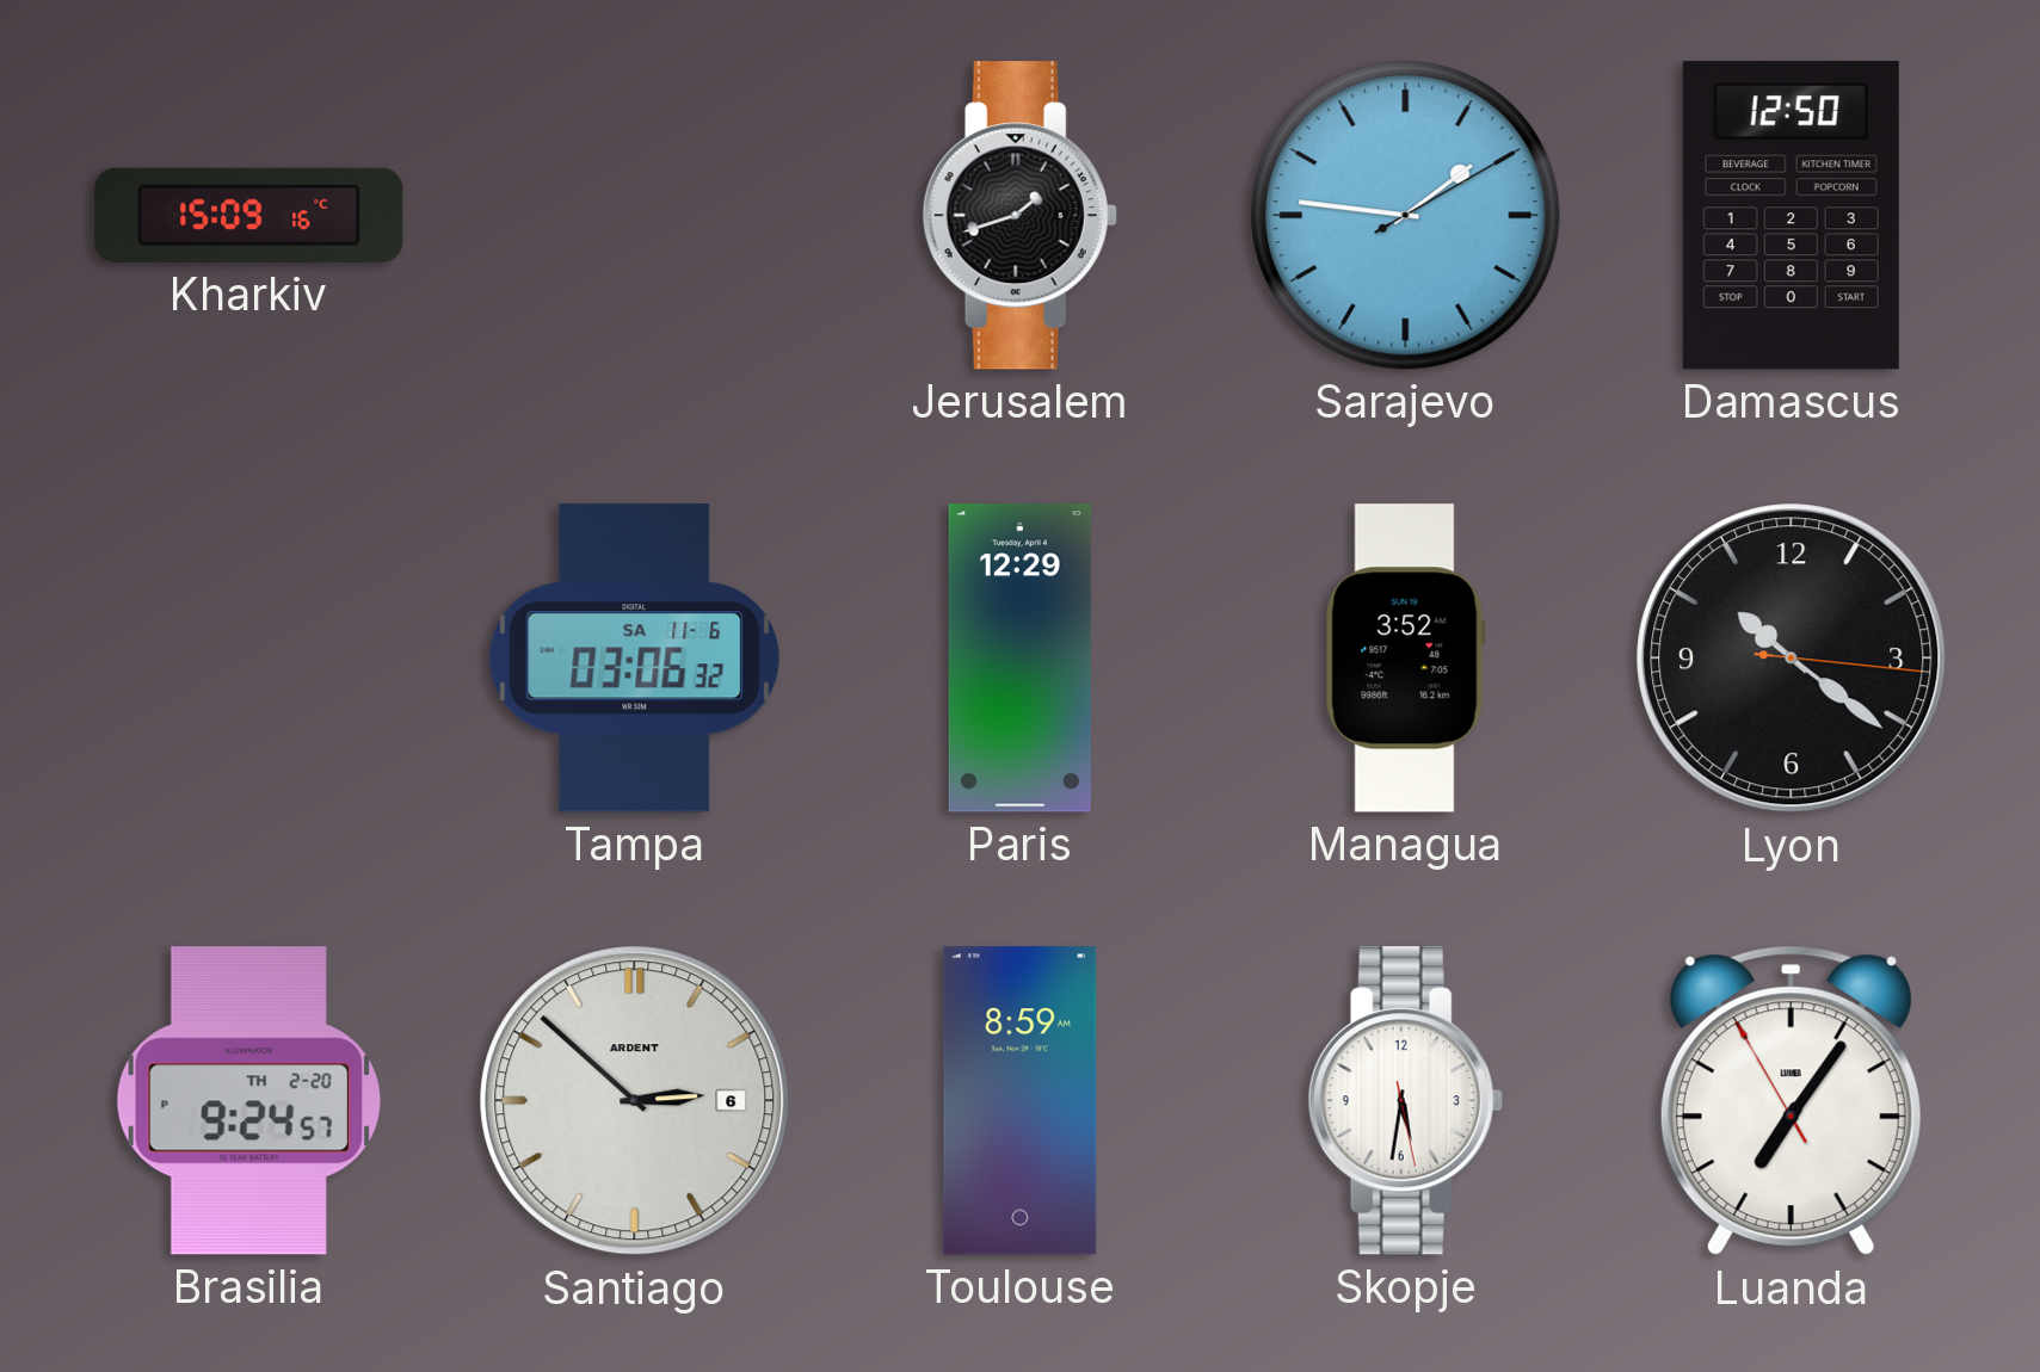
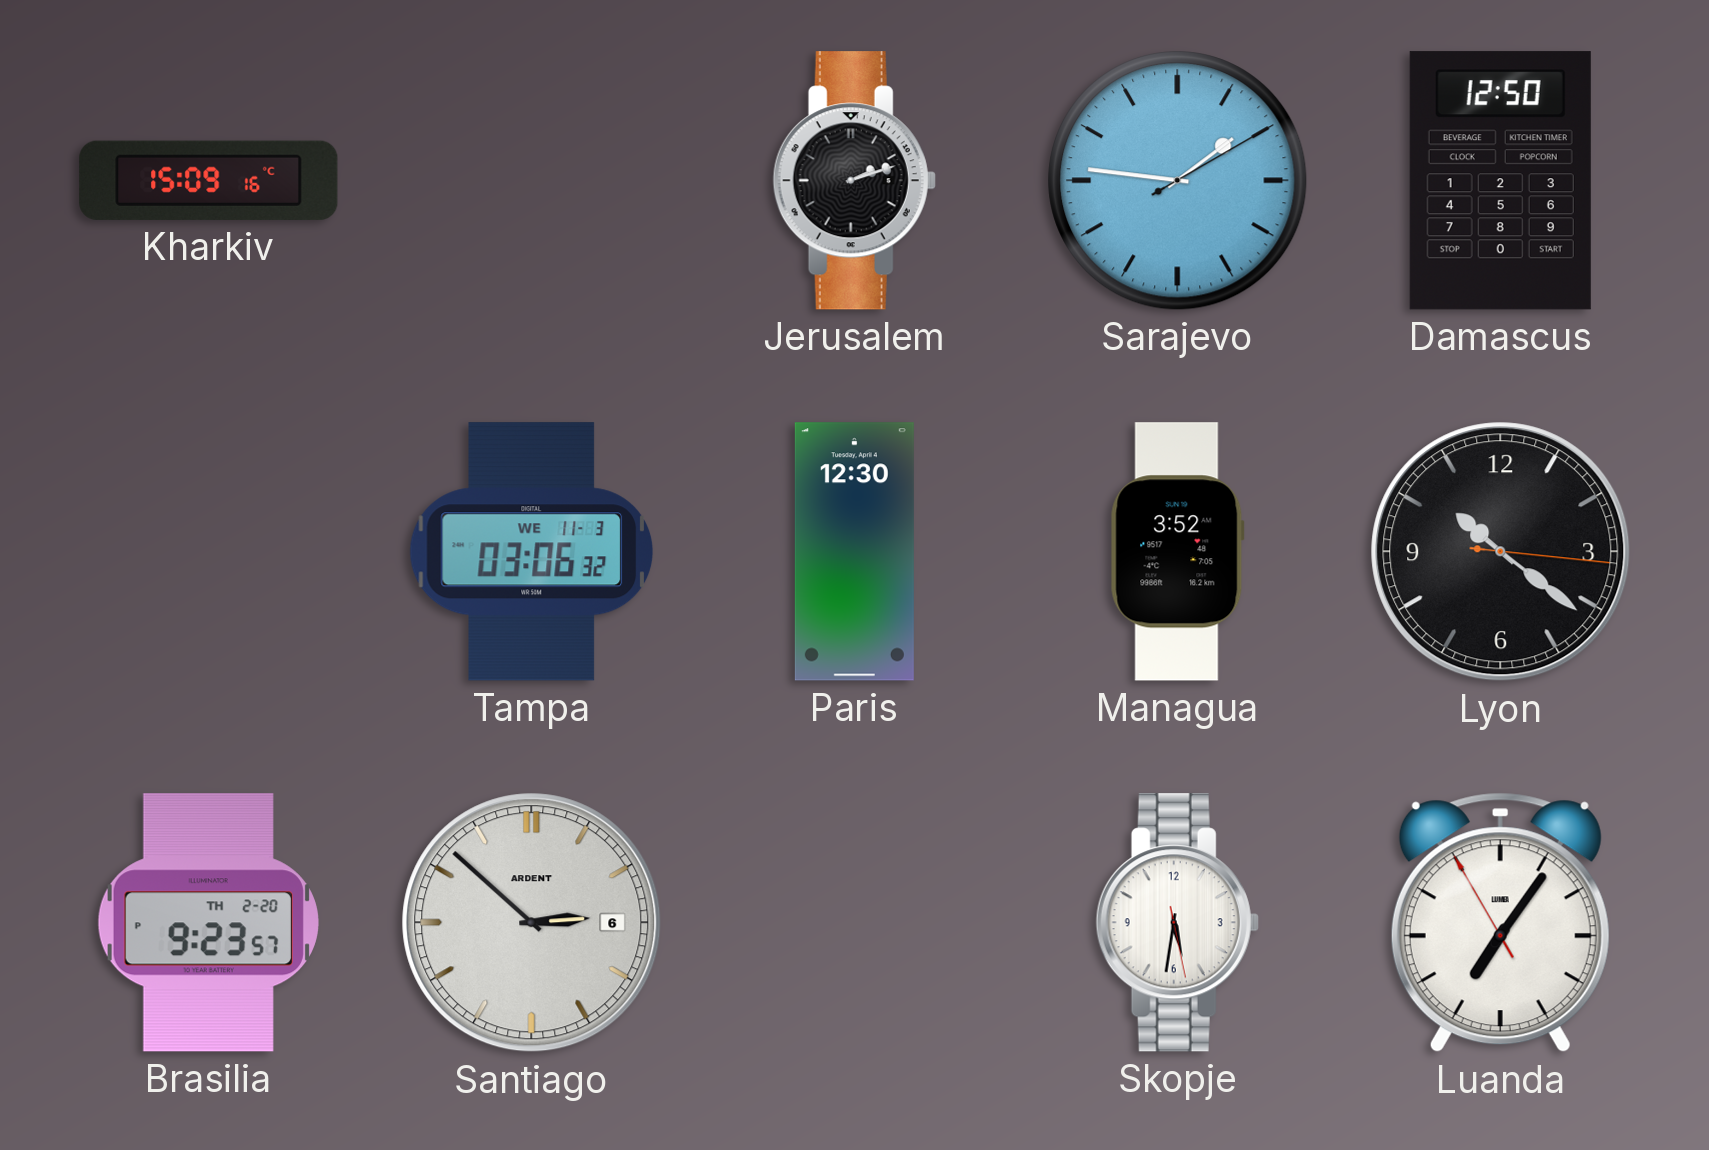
Jerusalem: 1:42 -> 2:12
Tampa date: SA 11-6 -> WE 11-3
Paris: 12:29 -> 12:30
Brasilia: 9:24 -> 9:23
Toulouse: 8:59 -> none
